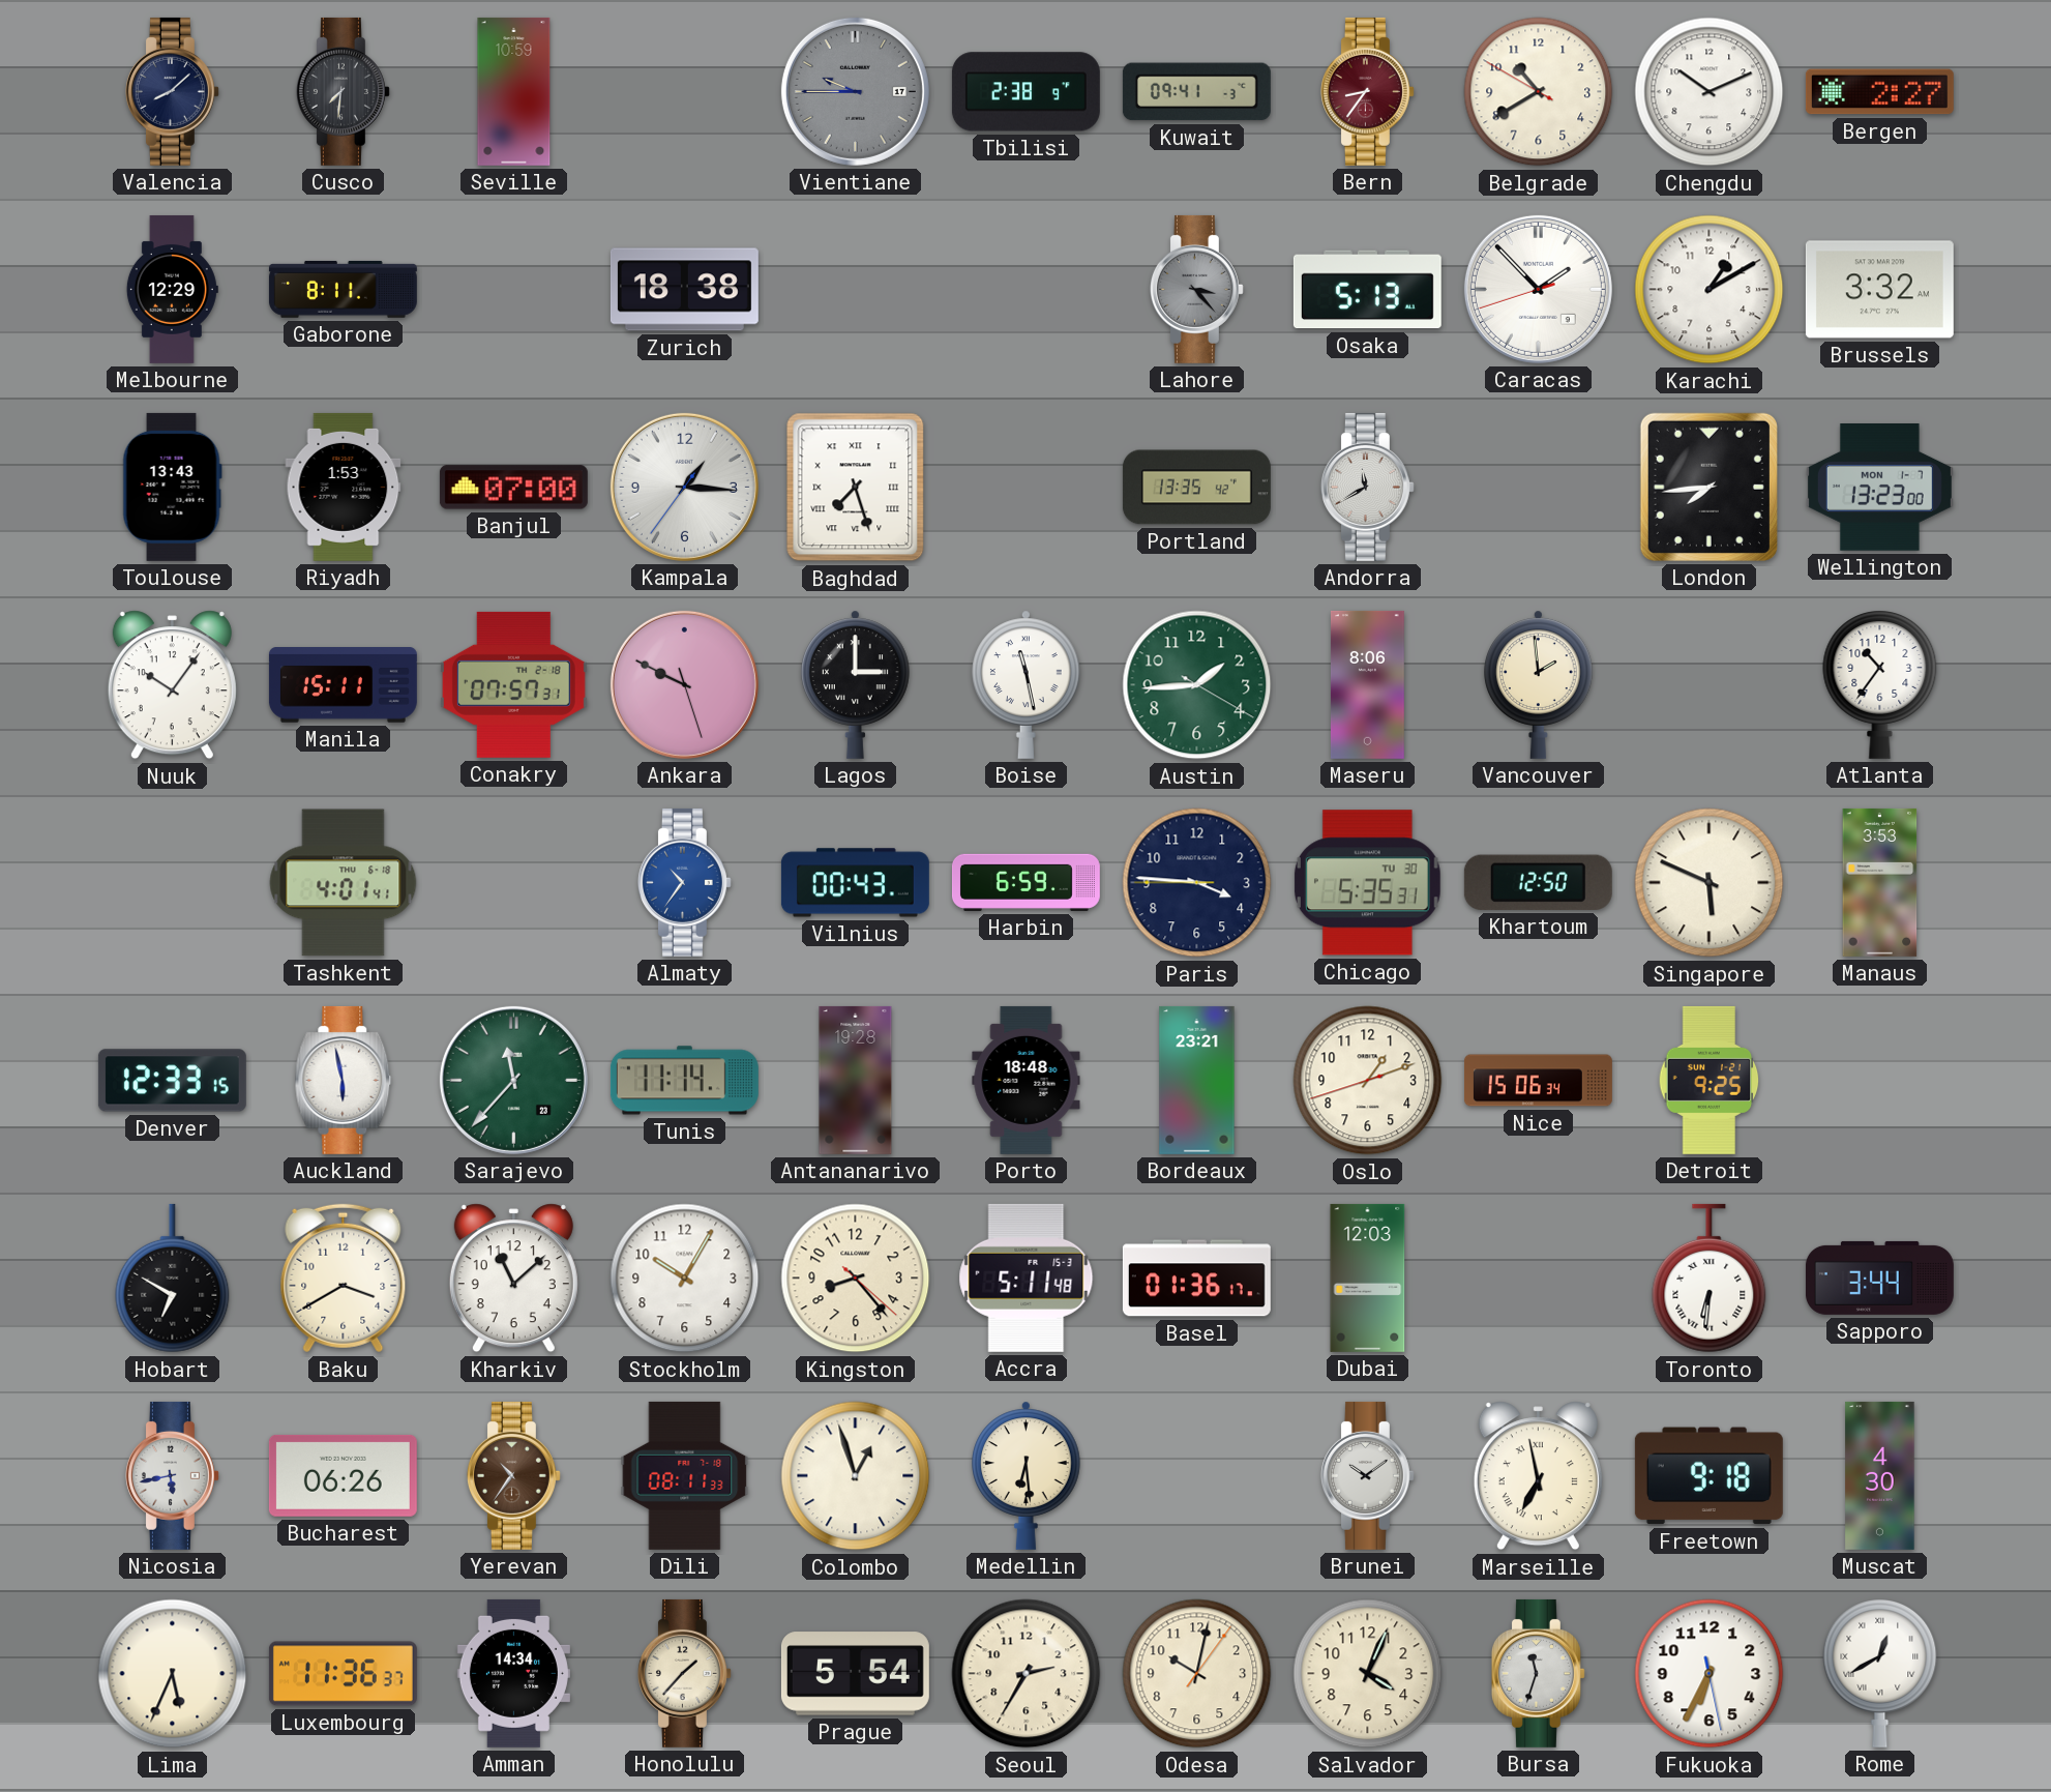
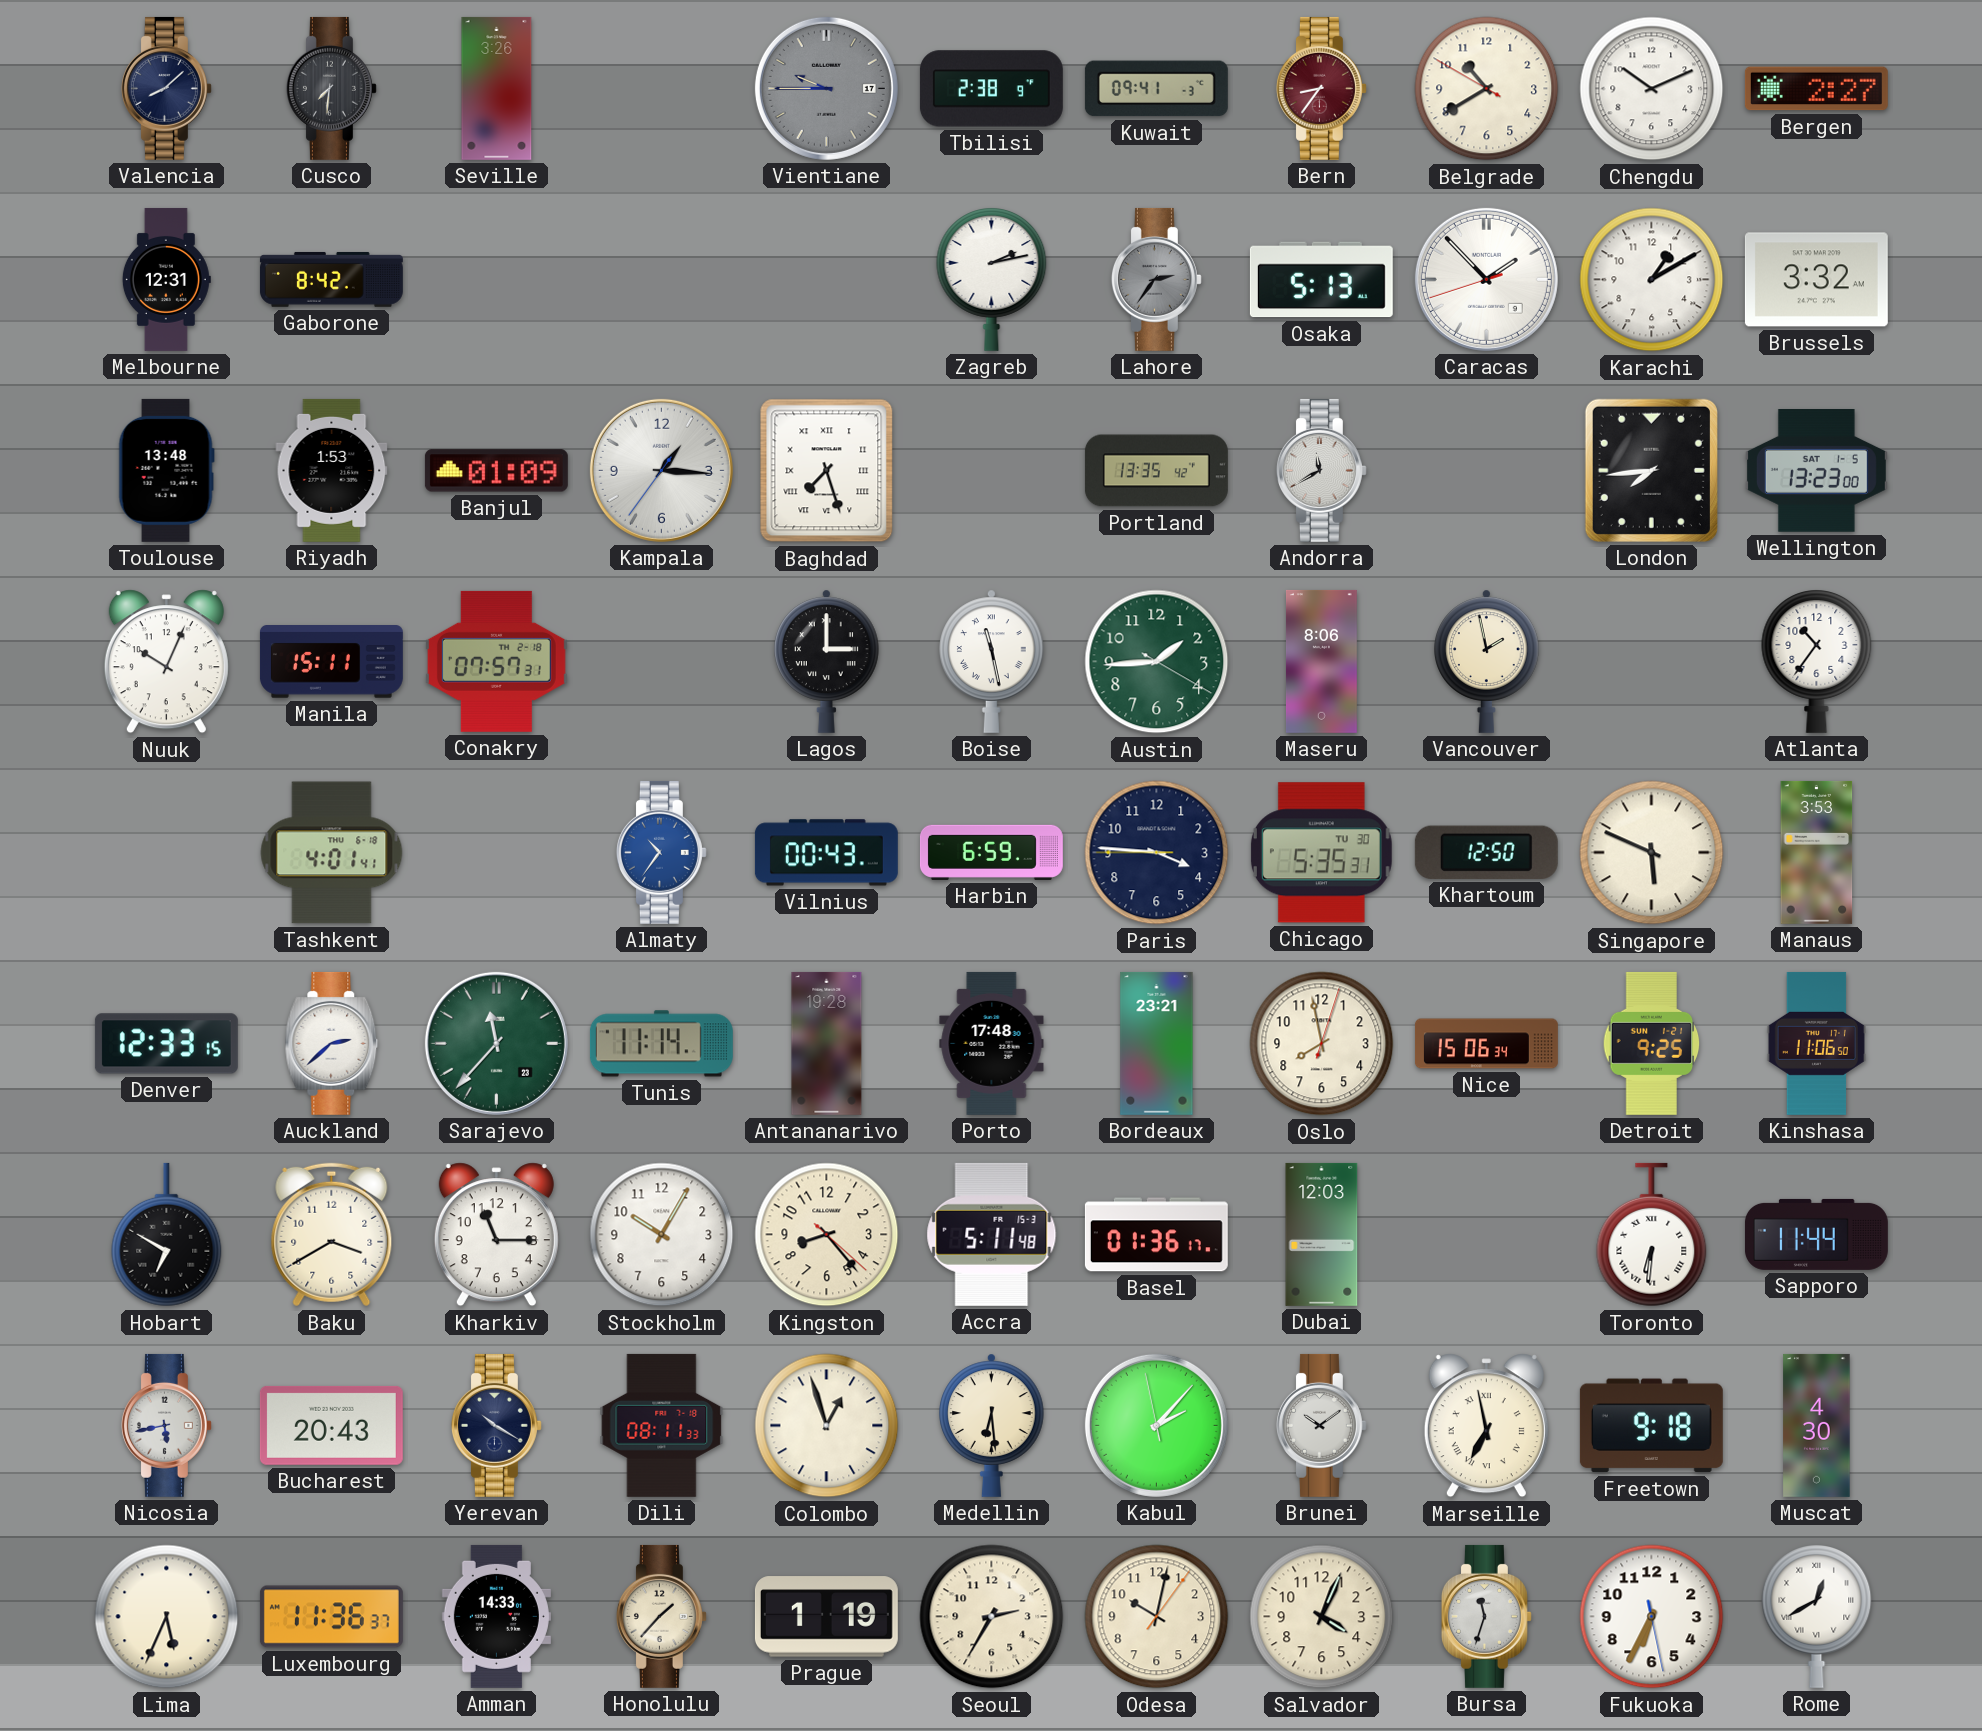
Seville: 10:59 -> 3:26
Melbourne: 12:29 -> 12:31
Gaborone: 8:11 -> 8:42
Zurich: 18:38 -> none
Zagreb: none -> 2:13
Lahore: 3:23 -> 2:36
Toulouse: 13:43 -> 13:48
Banjul: 07:00 -> 01:09
Wellington date: MON 1-7 -> SAT 1-5
Nuuk: 10:06 -> 10:04
Ankara: 9:49 -> none
Vancouver: 1:59 -> 1:58
Auckland: 5:58 -> 2:38
Porto: 18:48 -> 17:48
Oslo: 1:11 -> 7:58
Kinshasa: none -> 11:06
Kharkiv: 11:08 -> 11:15
Sapporo: 3:44 -> 11:44
Bucharest: 06:26 -> 20:43
Yerevan: 10:36 -> 10:20
Yerevan dial: brown -> navy
Kabul: none -> 2:06
Amman: 14:34 -> 14:33
Prague: 5:54 -> 1:19
